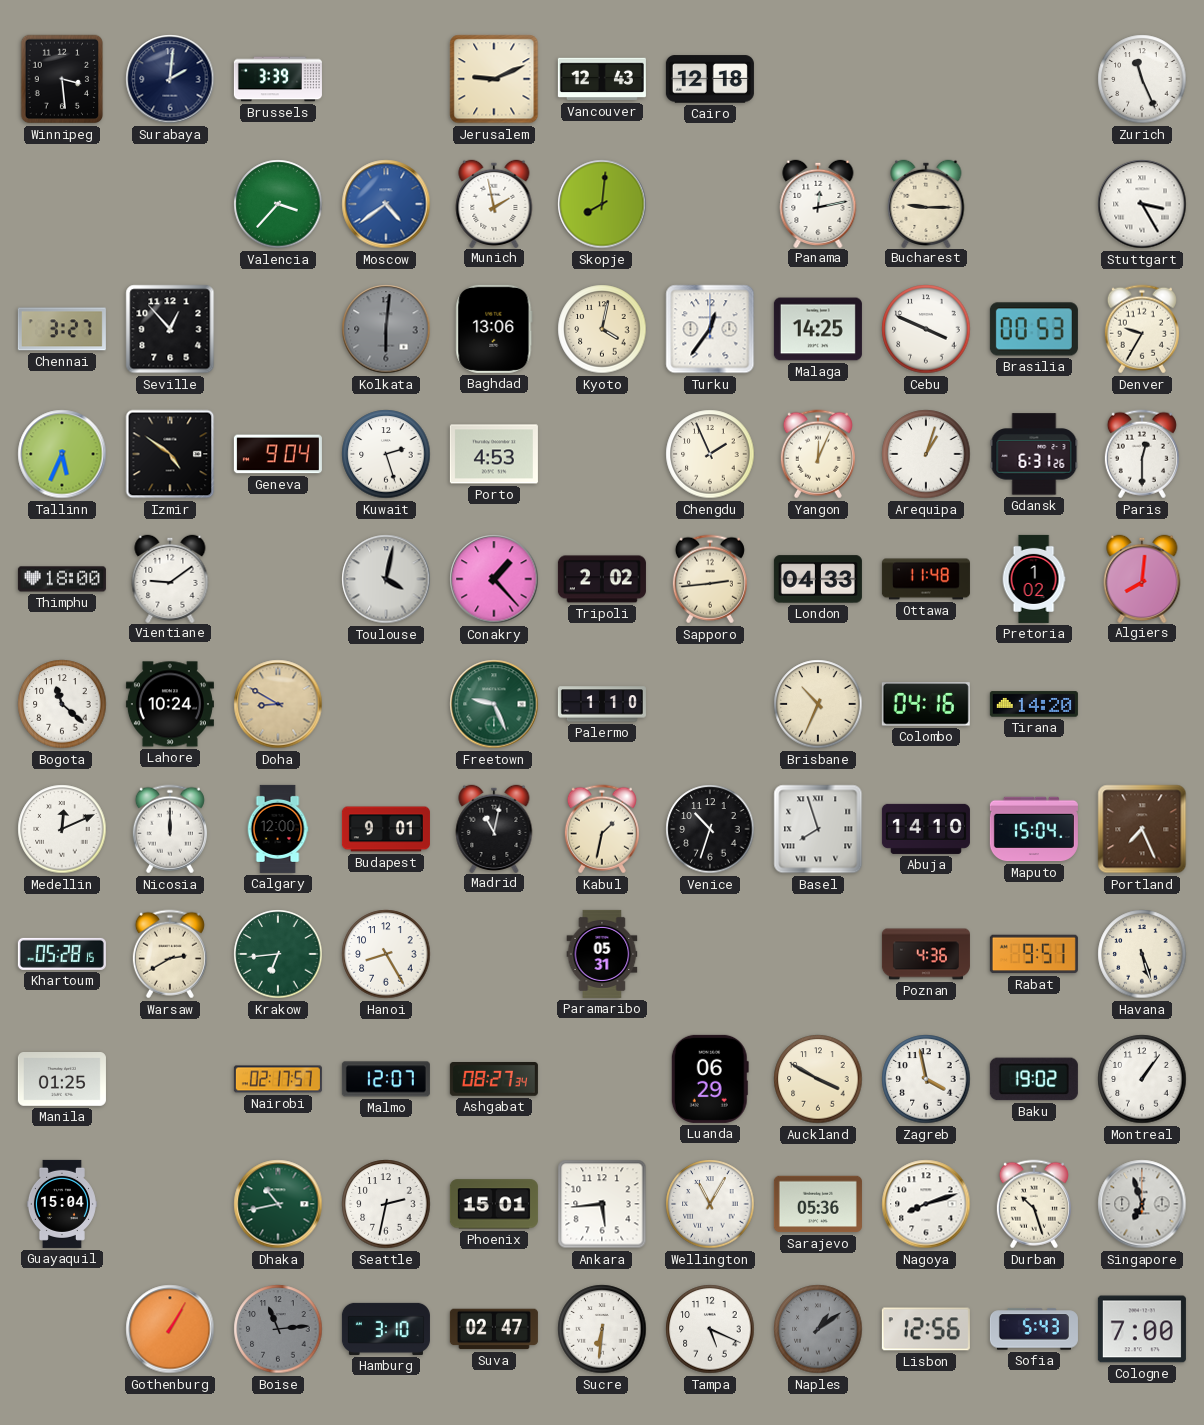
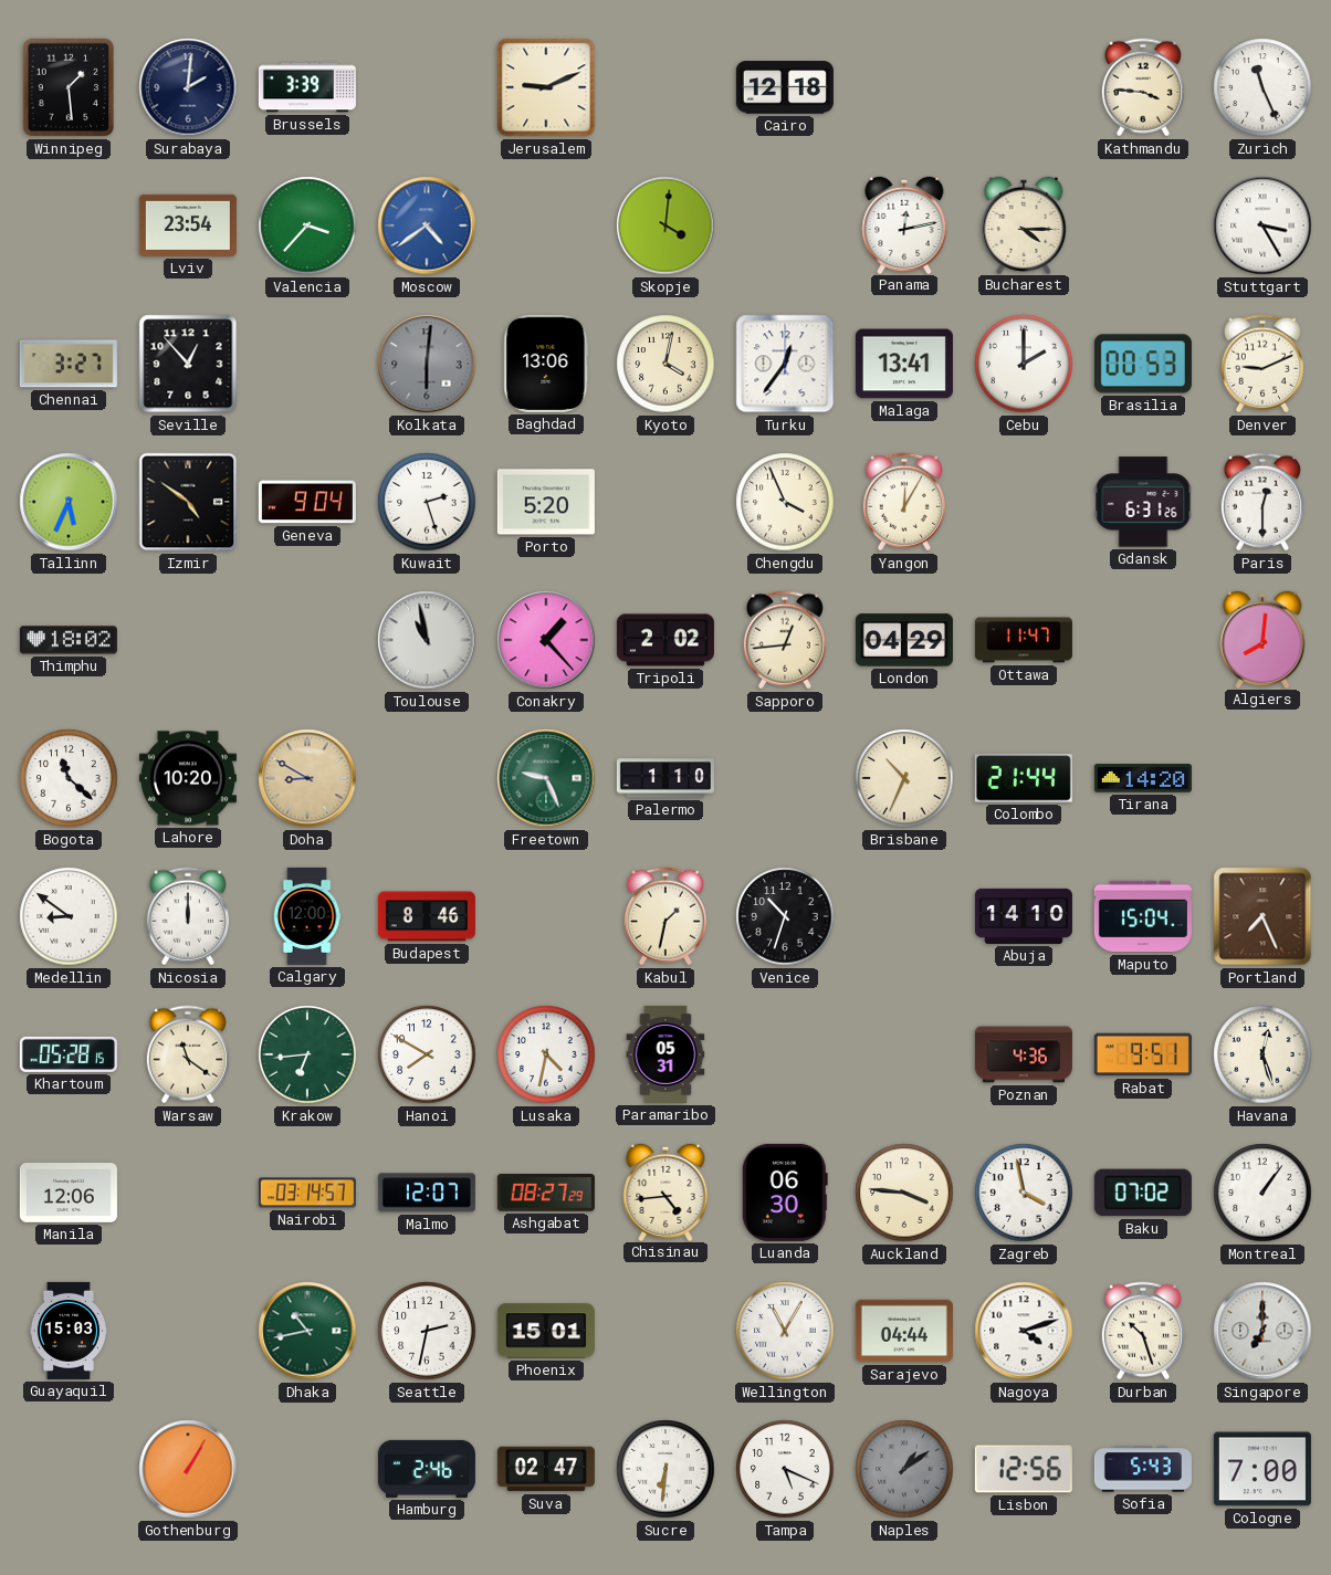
Winnipeg: 3:29 -> 1:29
Vancouver: 12:43 -> none
Kathmandu: none -> 3:46
Lviv: none -> 23:54
Munich: 1:58 -> none
Skopje: 8:01 -> 4:01
Bucharest: 9:15 -> 4:15
Malaga: 14:25 -> 13:41
Cebu: 3:49 -> 2:00
Denver: 9:35 -> 9:11
Porto: 4:53 -> 5:20
Chengdu: 1:56 -> 3:56
Yangon: 12:04 -> 12:05
Arequipa: 1:03 -> none
Thimphu: 18:00 -> 18:02
Vientiane: 9:09 -> none
Toulouse: 4:02 -> 10:58
Sapporo: 2:44 -> 12:44
London: 04:33 -> 04:29
Ottawa: 11:48 -> 11:47
Pretoria: 1:02 -> none
Lahore: 10:24 -> 10:20
Colombo: 04:16 -> 21:44
Medellin: 12:11 -> 8:51
Budapest: 9:01 -> 8:46
Madrid: 11:02 -> none
Basel: 7:57 -> none
Warsaw: 2:40 -> 11:21
Hanoi: 8:25 -> 7:50
Lusaka: none -> 4:32
Havana: 5:27 -> 12:27
Manila: 01:25 -> 12:06
Nairobi: 02:17 -> 03:14
Ashgabat: 08:27:34 -> 08:27:29
Chisinau: none -> 4:44
Luanda: 06:29 -> 06:30
Auckland: 3:50 -> 3:46
Baku: 19:02 -> 07:02
Guayaquil: 15:04 -> 15:03
Ankara: 5:44 -> none
Sarajevo: 05:36 -> 04:44
Nagoya: 8:12 -> 4:12
Singapore: 6:57 -> 7:00
Boise: 11:14 -> none
Hamburg: 3:10 -> 2:46
